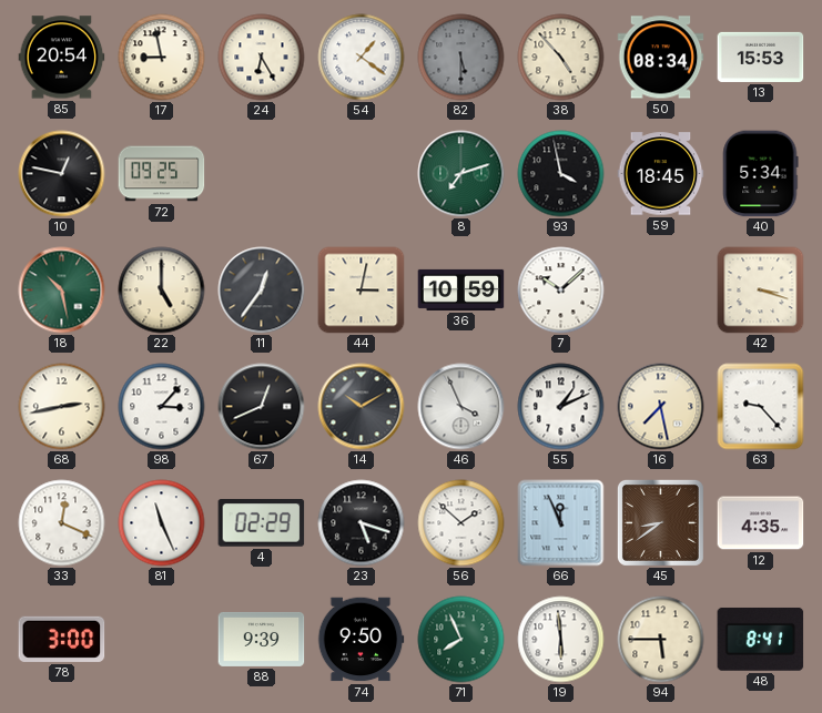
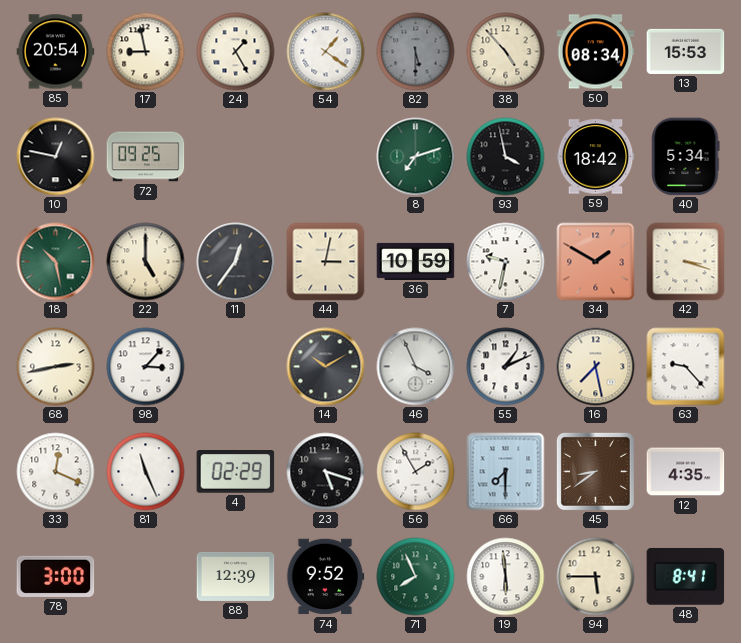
24: 6:25 -> 1:25
59: 18:45 -> 18:42
7: 10:08 -> 9:32
34: none -> 1:50
67: 12:41 -> none
56: 1:52 -> 1:55
66: 11:56 -> 7:30
88: 9:39 -> 12:39
74: 9:50 -> 9:52
